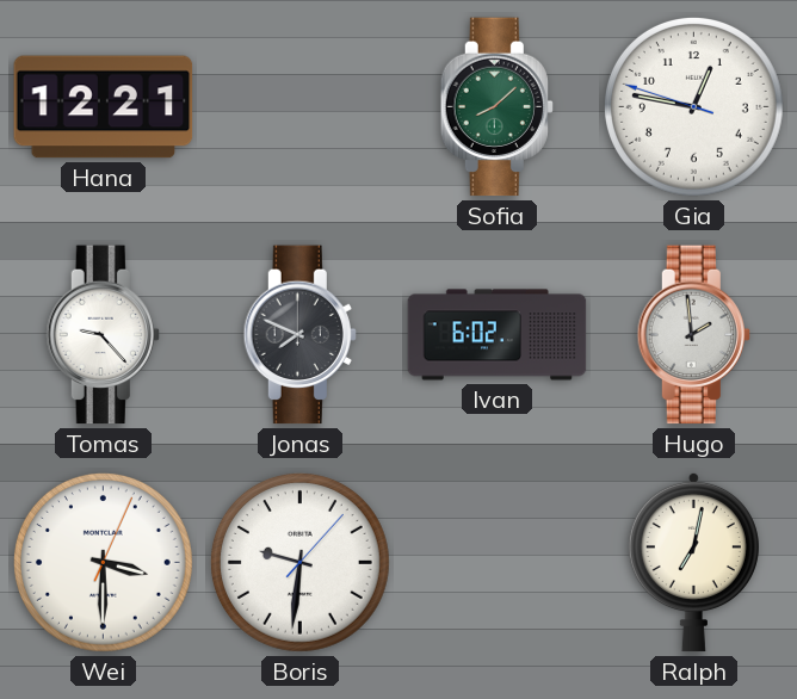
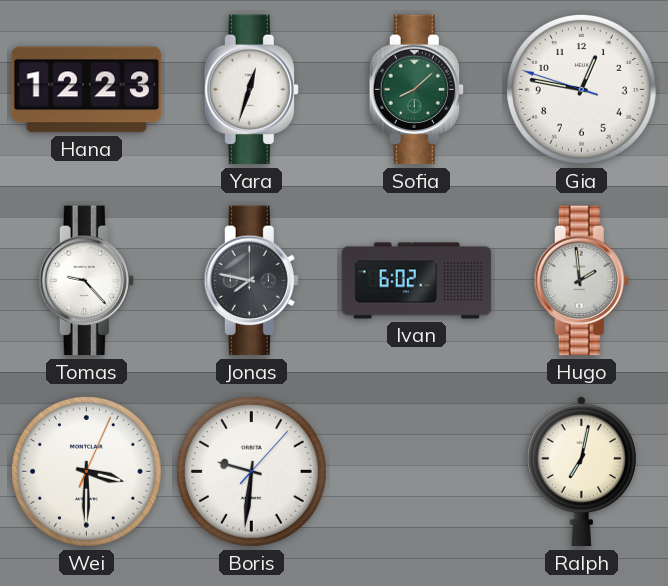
Hana: 12:21 -> 12:23
Yara: none -> 12:33
Jonas: 7:49 -> 7:47
